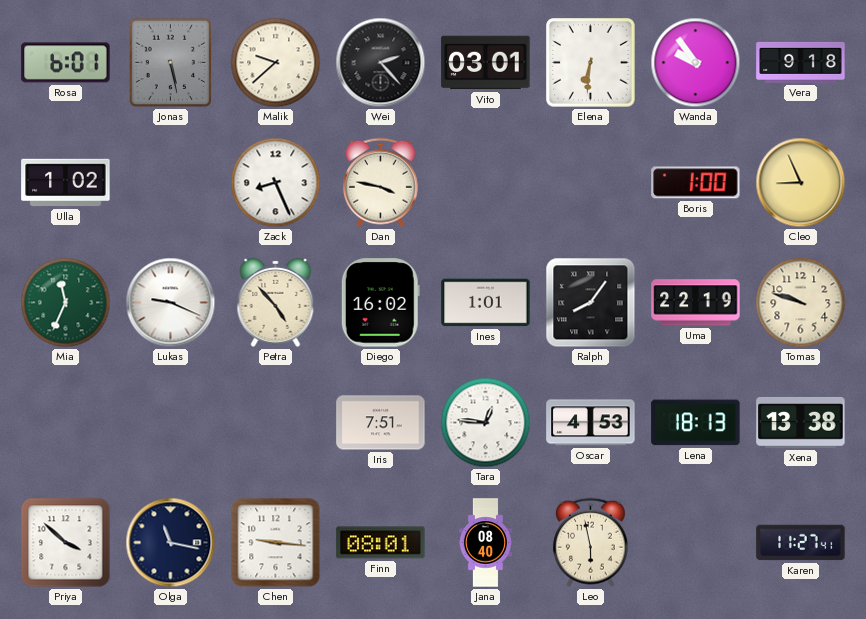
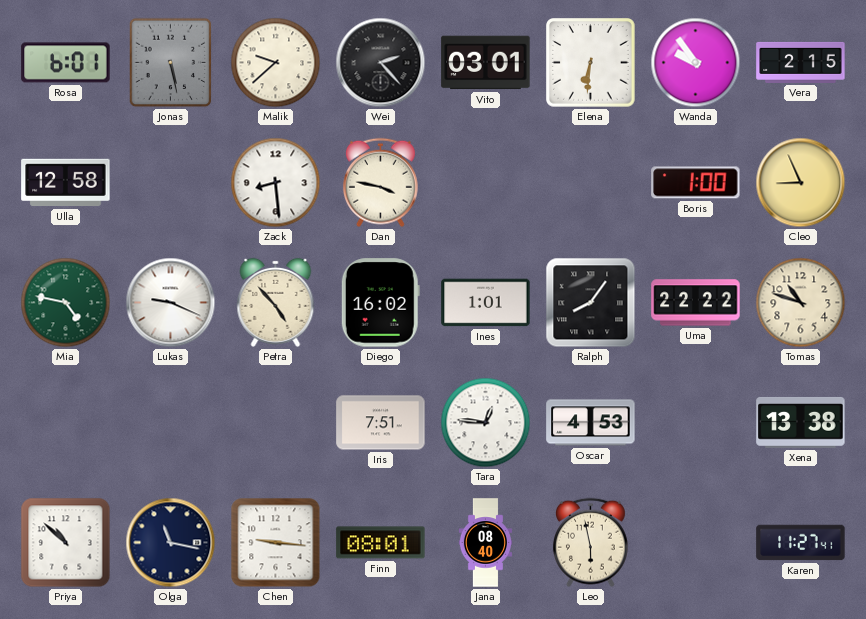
Vera: 9:18 -> 2:15
Ulla: 1:02 -> 12:58
Zack: 8:26 -> 8:29
Mia: 11:34 -> 4:47
Uma: 22:19 -> 22:22
Tomas: 9:48 -> 10:48
Lena: 18:13 -> none
Priya: 3:52 -> 10:52
